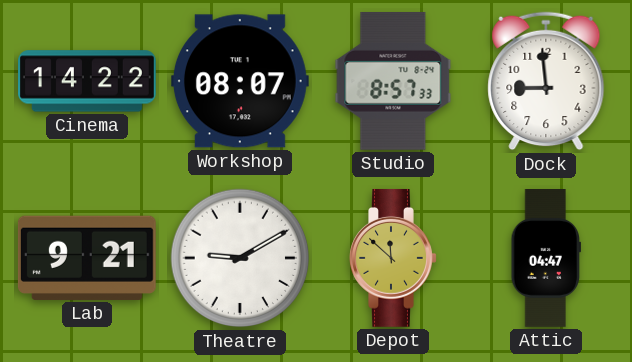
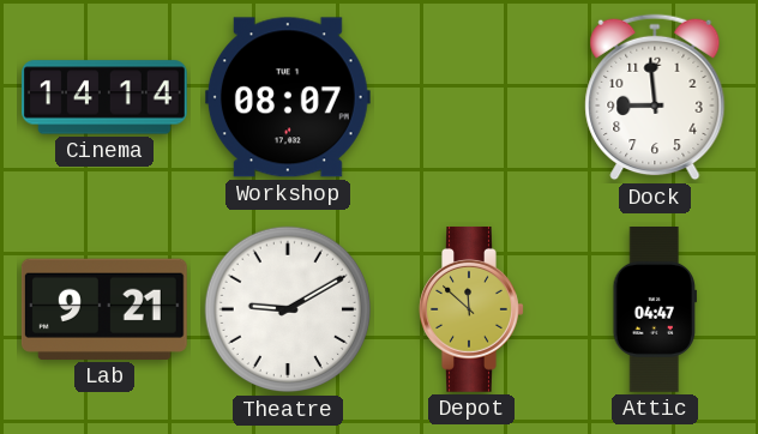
Cinema: 14:22 -> 14:14
Studio: 8:57 -> none
